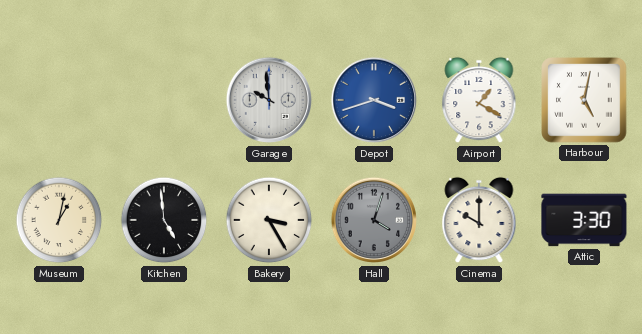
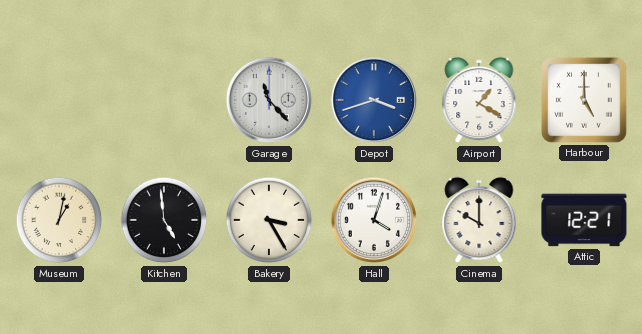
Garage: 9:59 -> 11:23
Harbour: 5:02 -> 5:00
Hall dial: grey -> white
Attic: 3:30 -> 12:21
